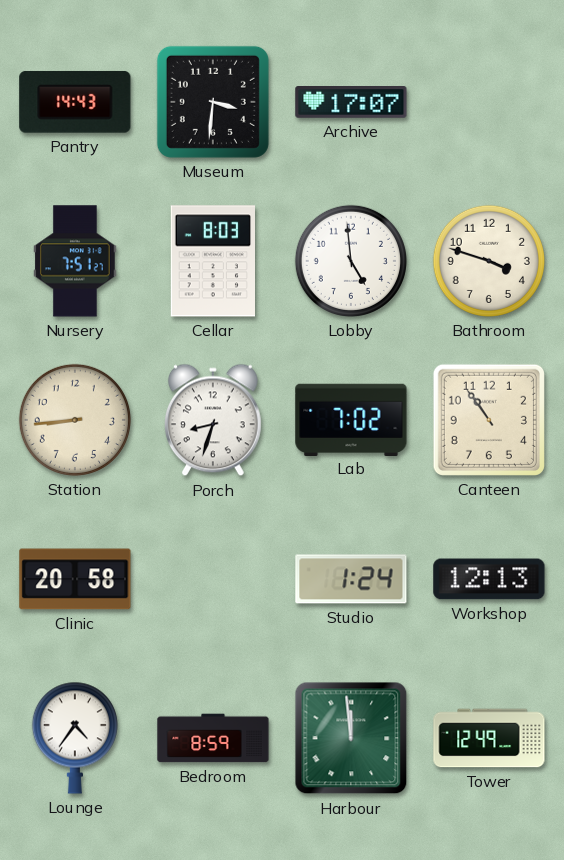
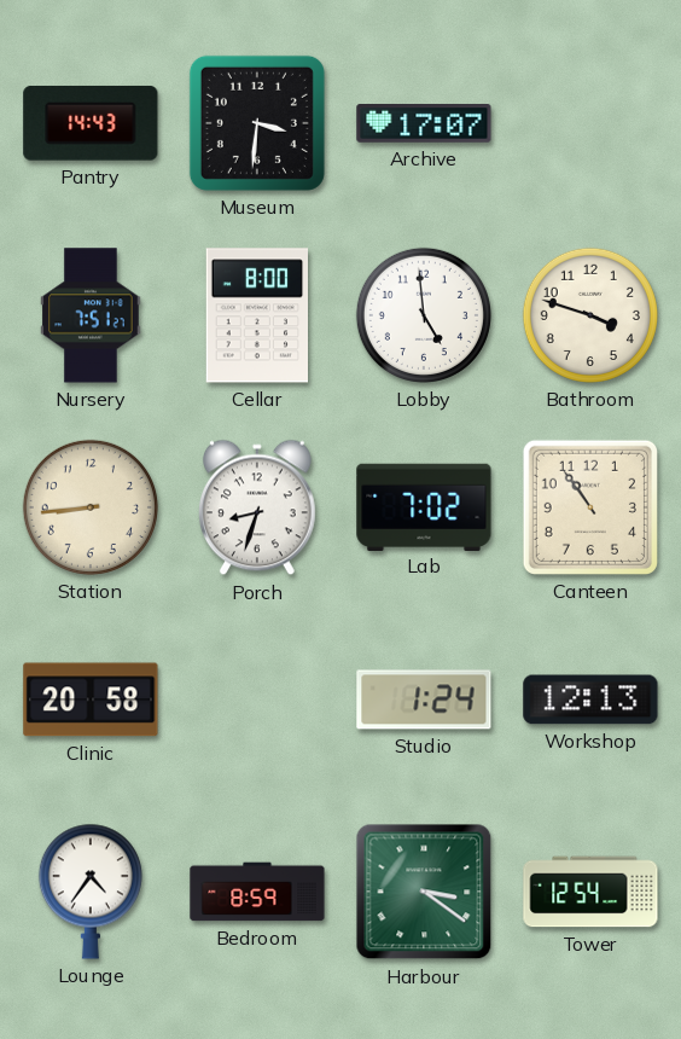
Cellar: 8:03 -> 8:00
Harbour: 11:59 -> 3:21
Tower: 12:49 -> 12:54
